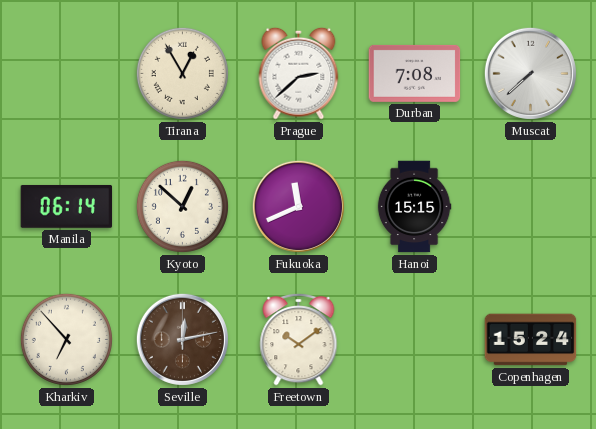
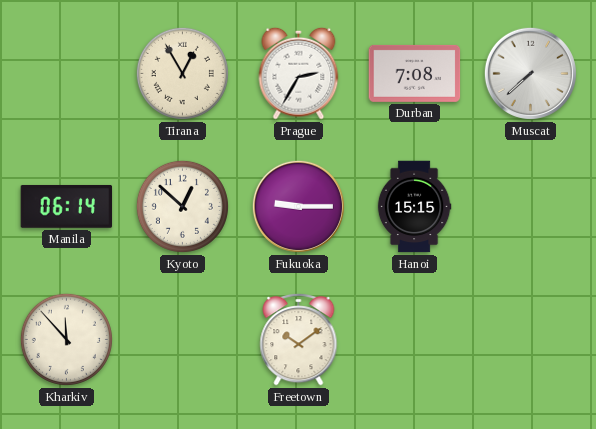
Prague: 2:38 -> 2:35
Fukuoka: 11:41 -> 9:15
Kharkiv: 6:53 -> 11:53
Seville: 12:13 -> none
Copenhagen: 15:24 -> none
